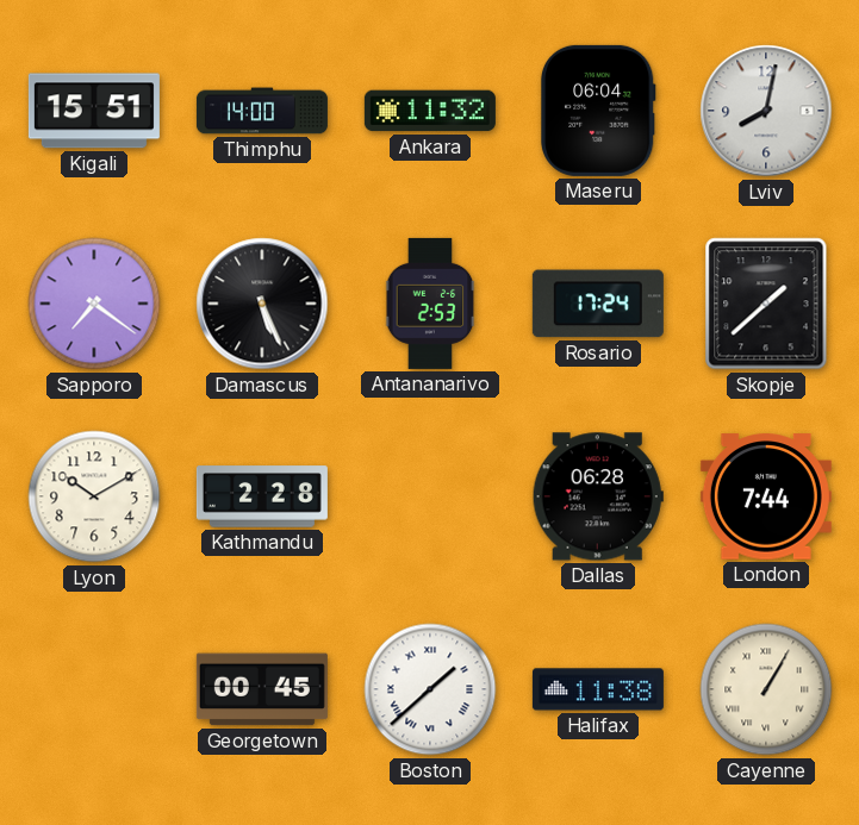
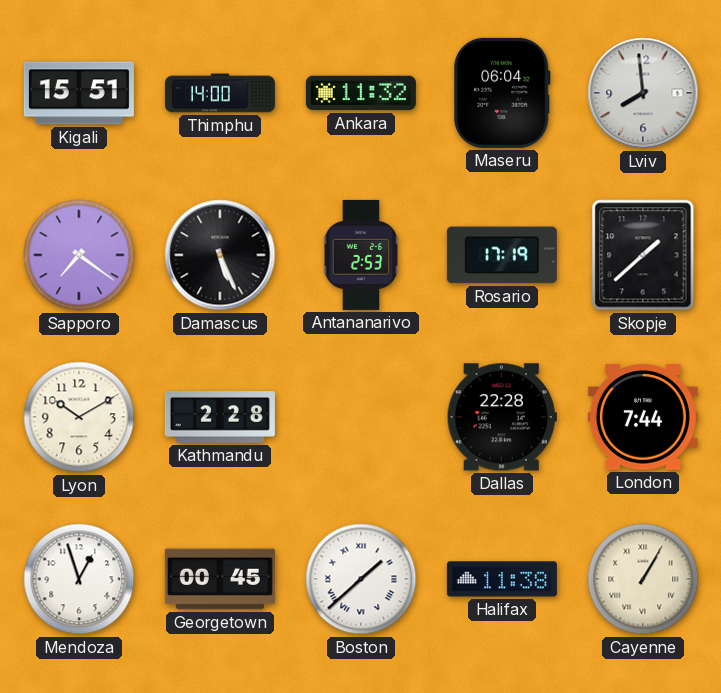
Lviv: 8:02 -> 7:59
Rosario: 17:24 -> 17:19
Dallas: 06:28 -> 22:28
Mendoza: none -> 12:57
